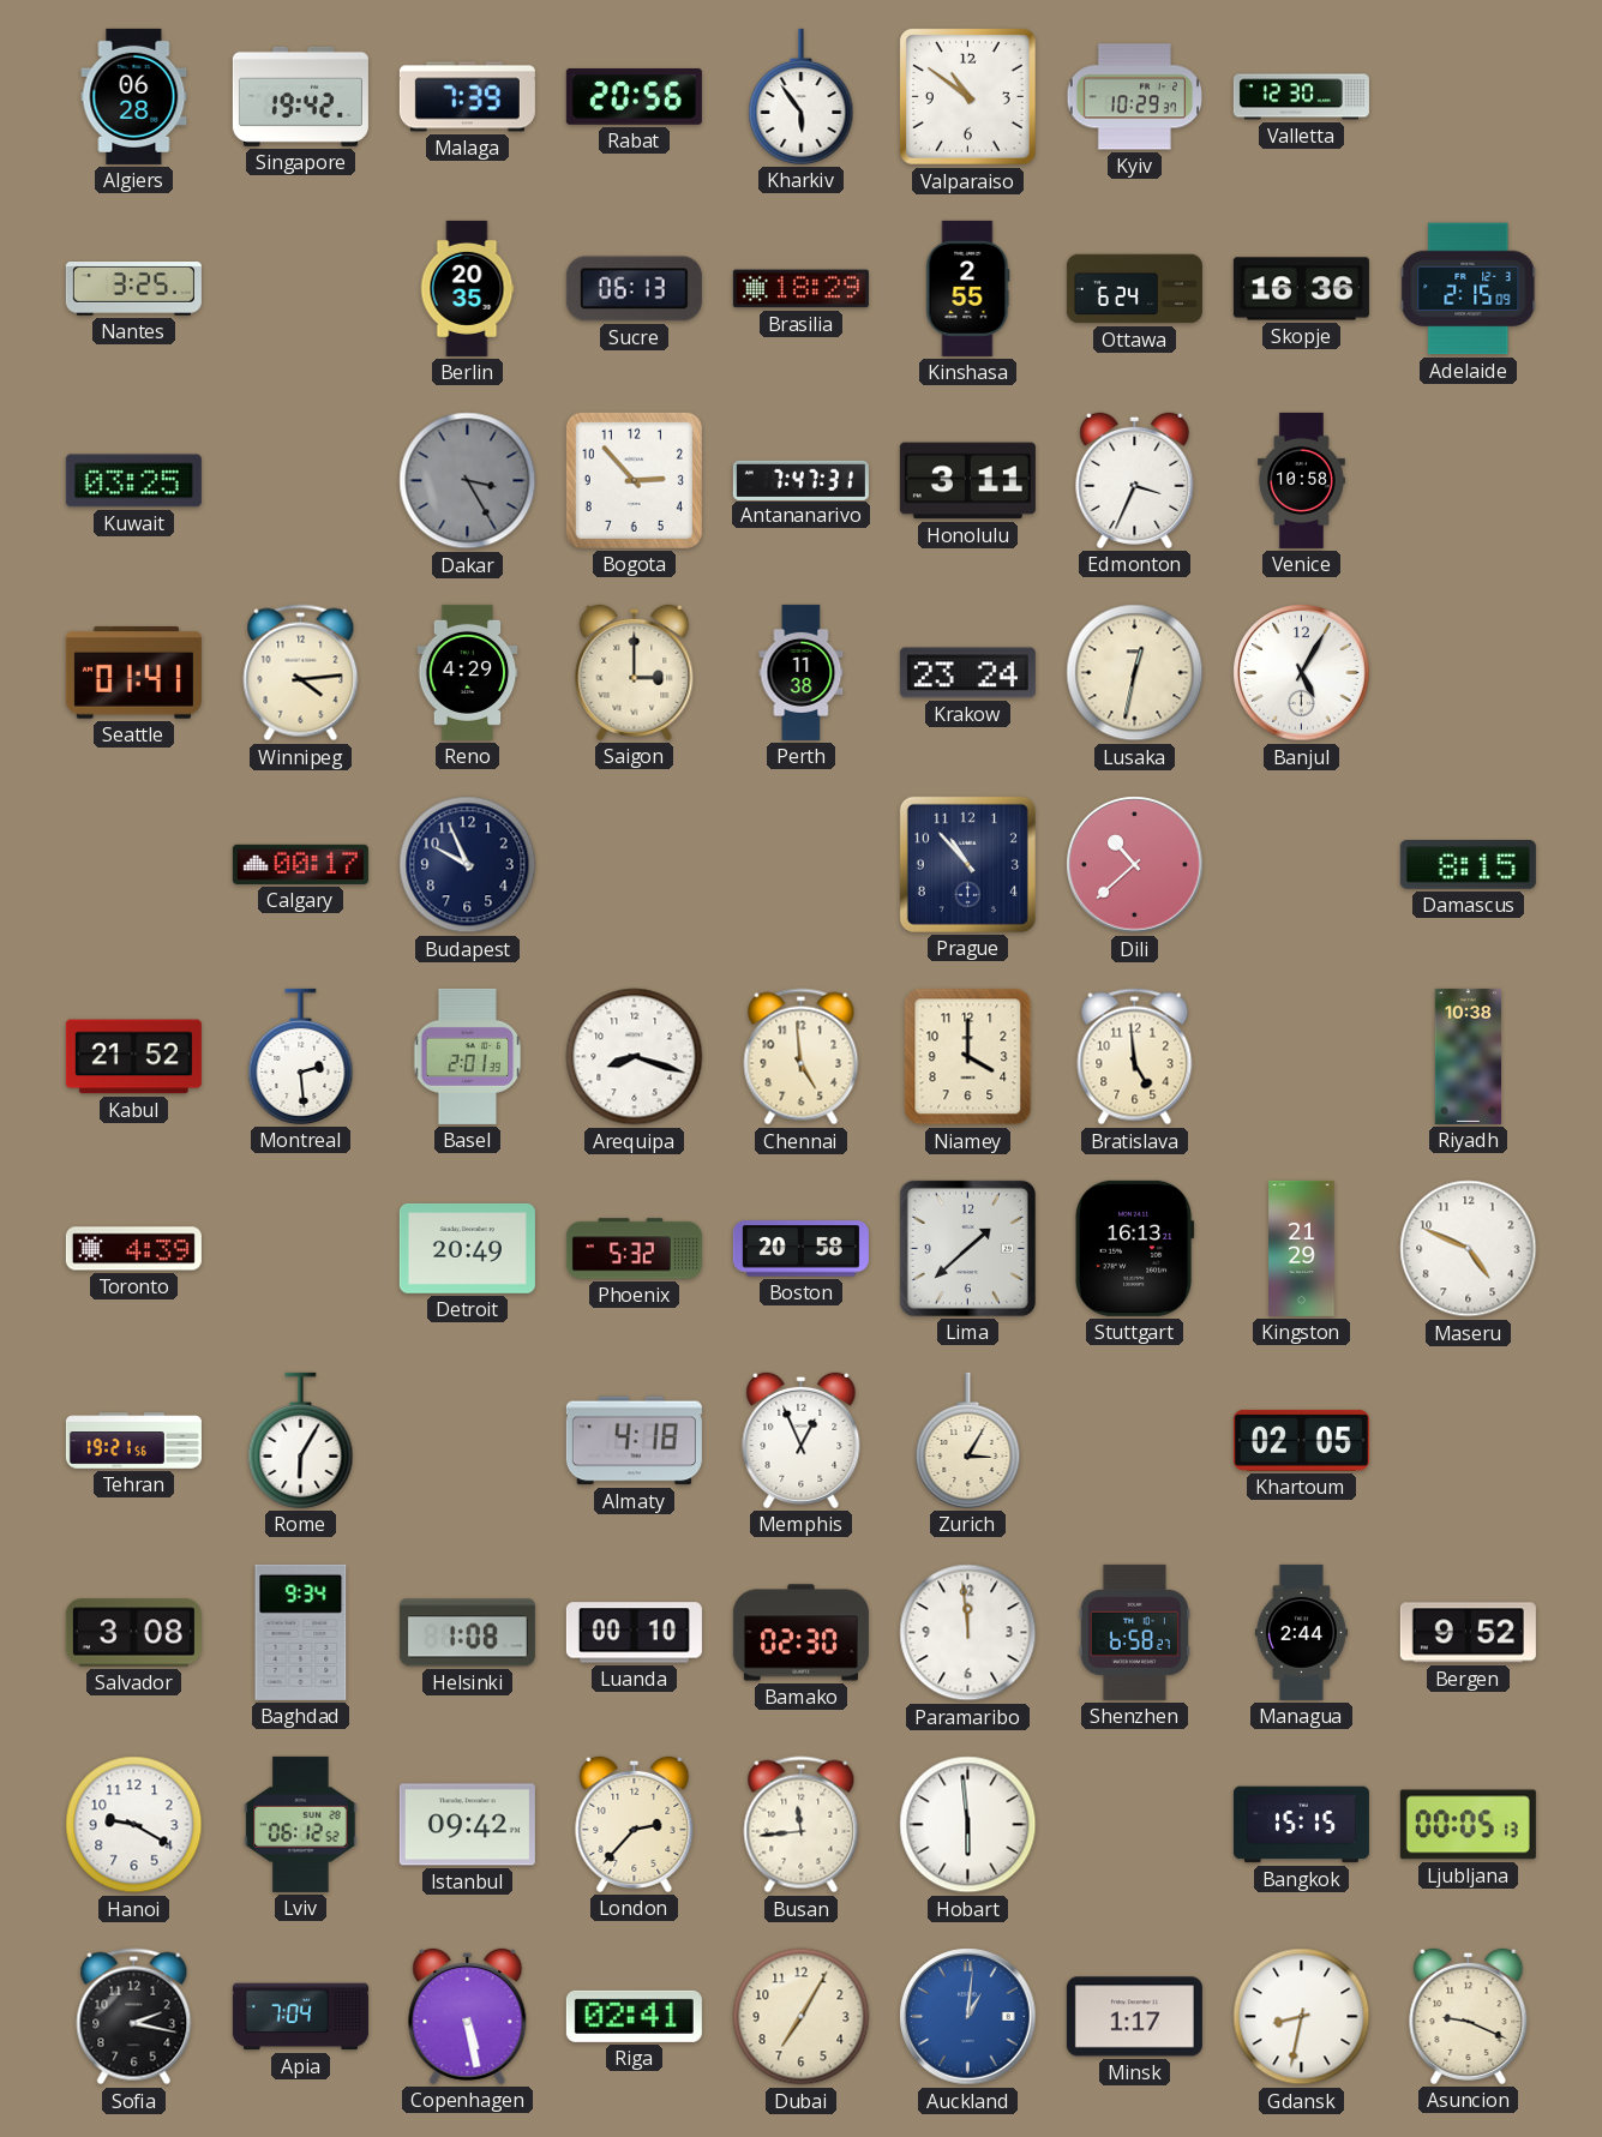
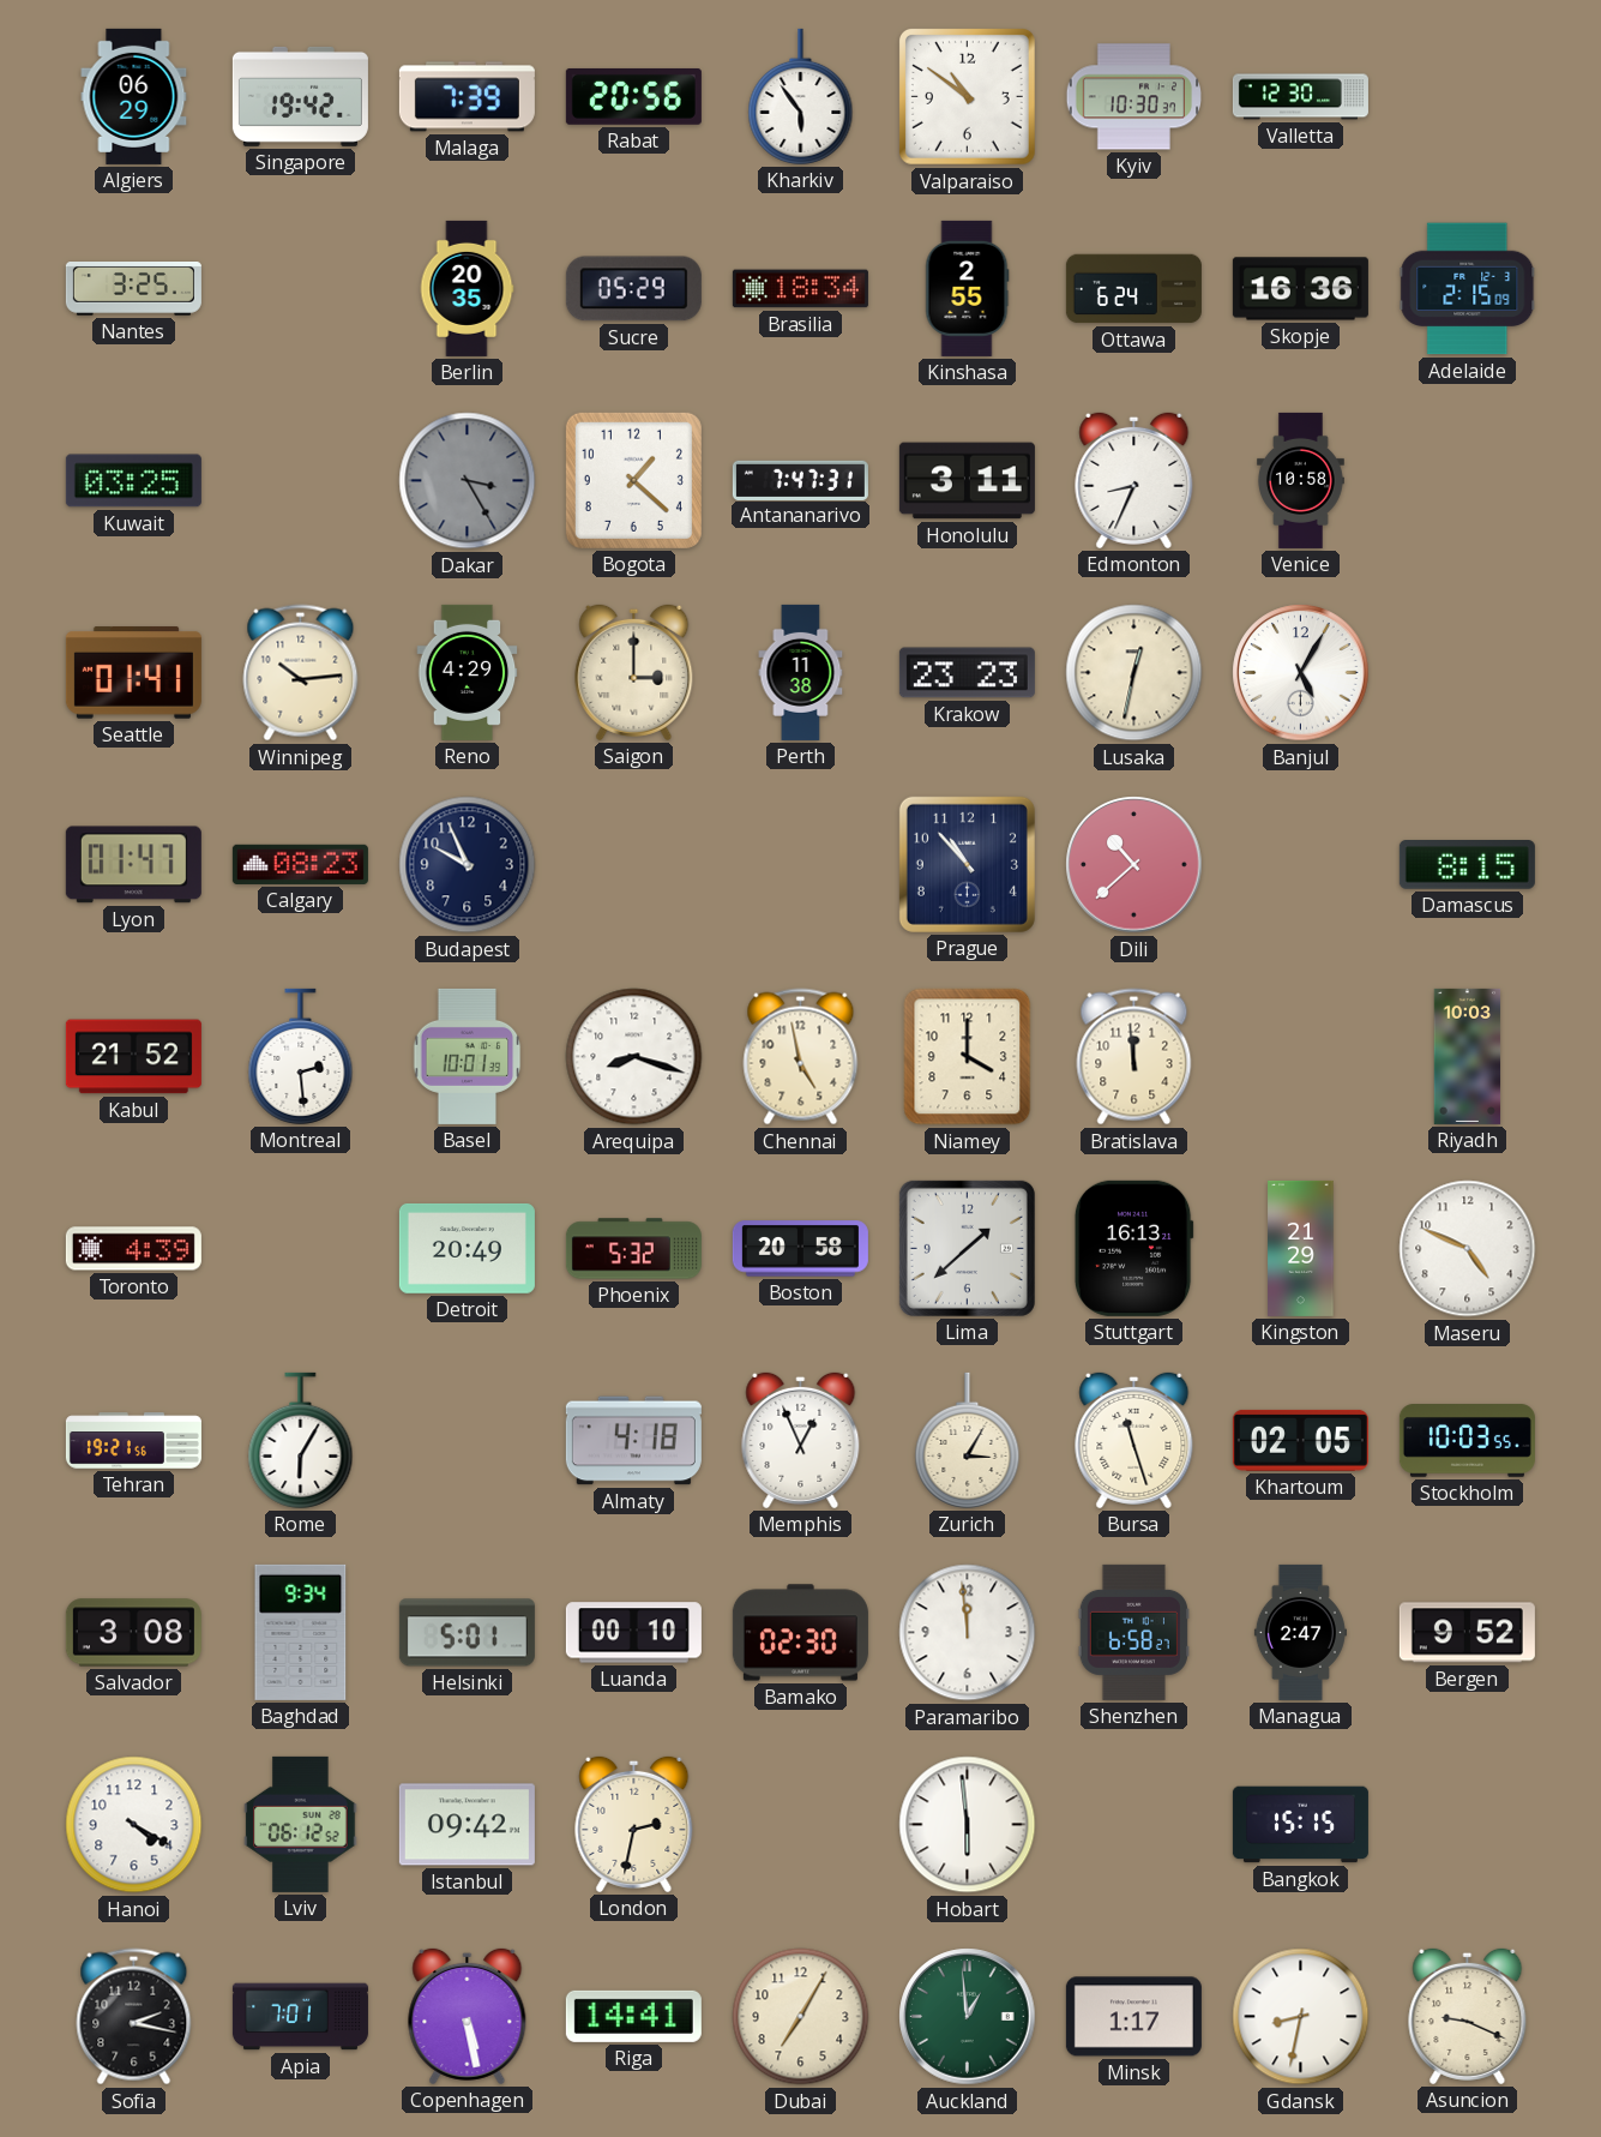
Algiers: 06:28 -> 06:29
Kyiv: 10:29 -> 10:30
Sucre: 06:13 -> 05:29
Brasilia: 18:29 -> 18:34
Bogota: 2:53 -> 1:22
Edmonton: 3:34 -> 8:34
Winnipeg: 4:14 -> 10:14
Krakow: 23:24 -> 23:23
Lyon: none -> 01:47
Calgary: 00:17 -> 08:23
Basel: 2:01 -> 10:01
Chennai: 4:59 -> 4:58
Bratislava: 4:59 -> 11:59
Riyadh: 10:38 -> 10:03
Bursa: none -> 11:27
Stockholm: none -> 10:03
Helsinki: 1:08 -> 5:01
Managua: 2:44 -> 2:47
Hanoi: 9:20 -> 4:20
London: 2:37 -> 2:32
Busan: 11:44 -> none
Ljubljana: 00:05 -> none
Apia: 7:04 -> 7:01
Riga: 02:41 -> 14:41
Auckland: 1:01 -> 12:59
Auckland dial: blue -> green
